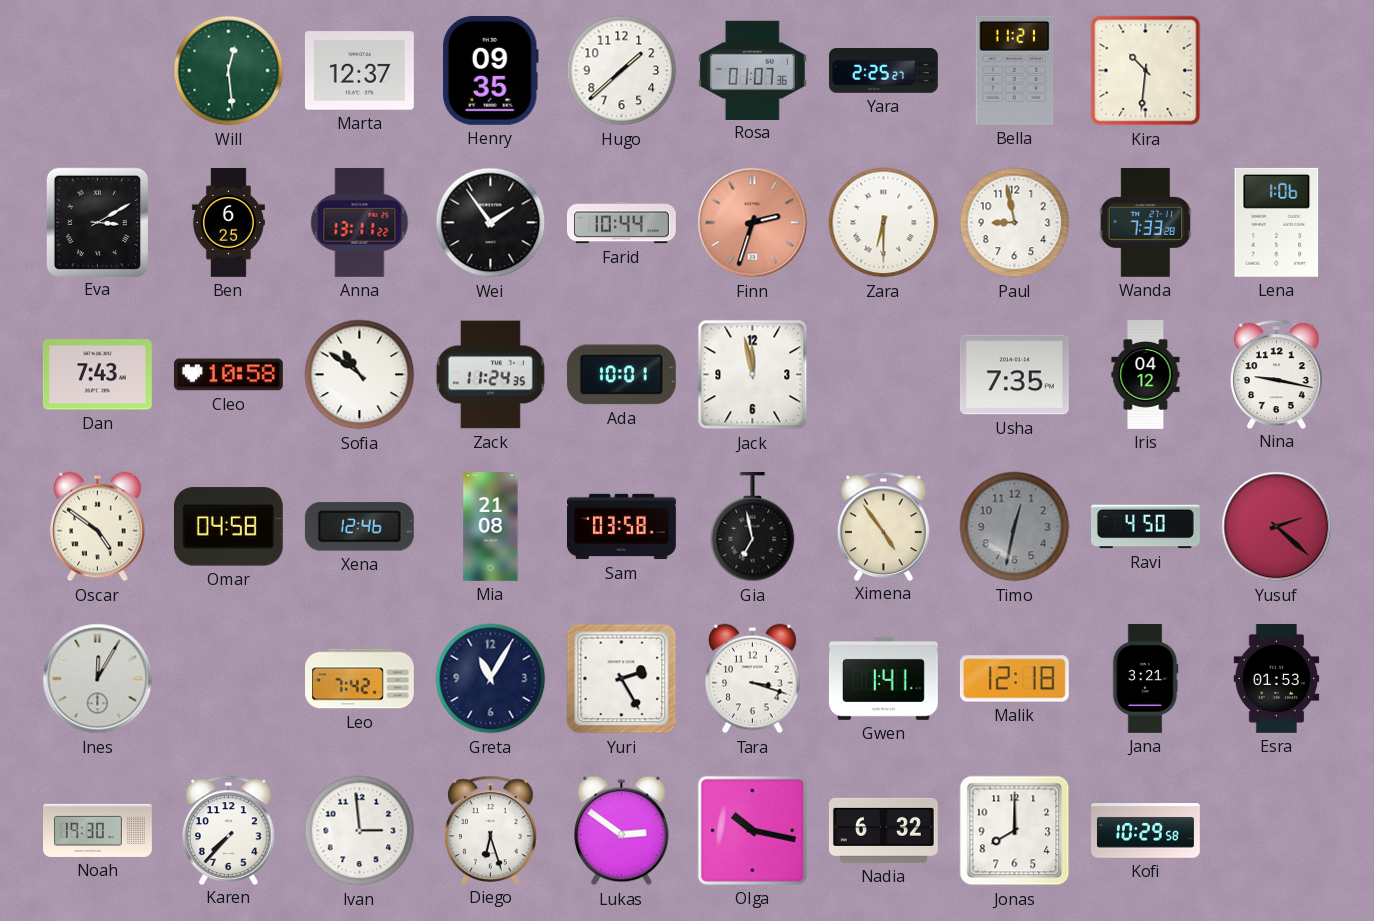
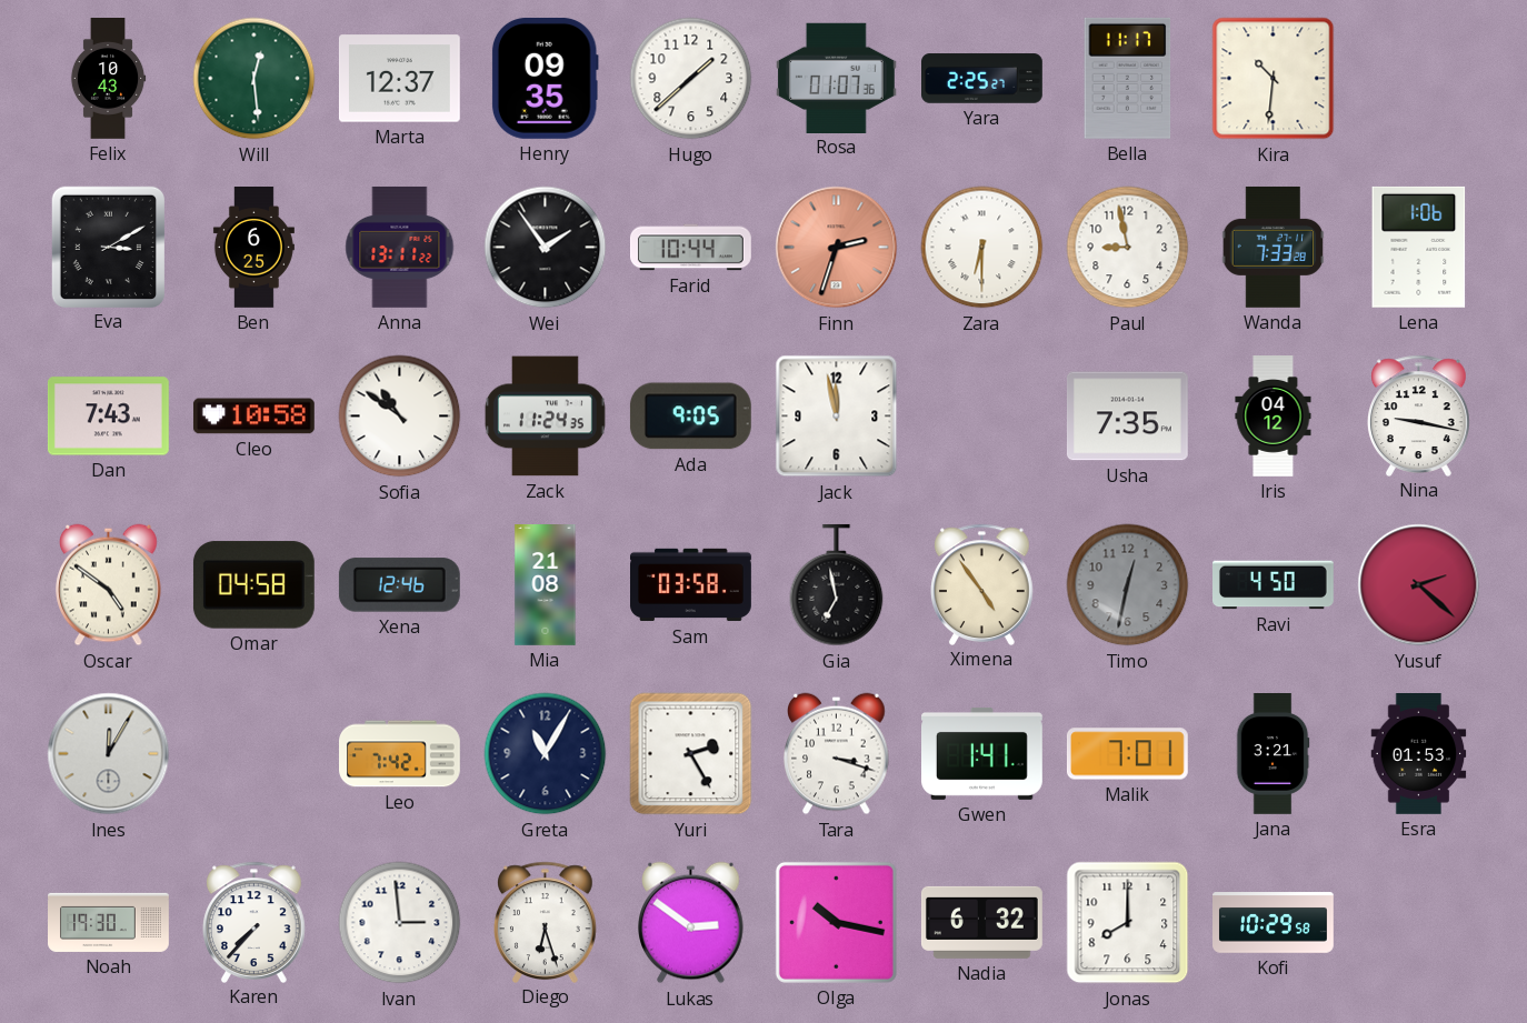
Felix: none -> 10:43
Bella: 11:21 -> 11:17
Ada: 10:01 -> 9:05
Malik: 12:18 -> 7:01
